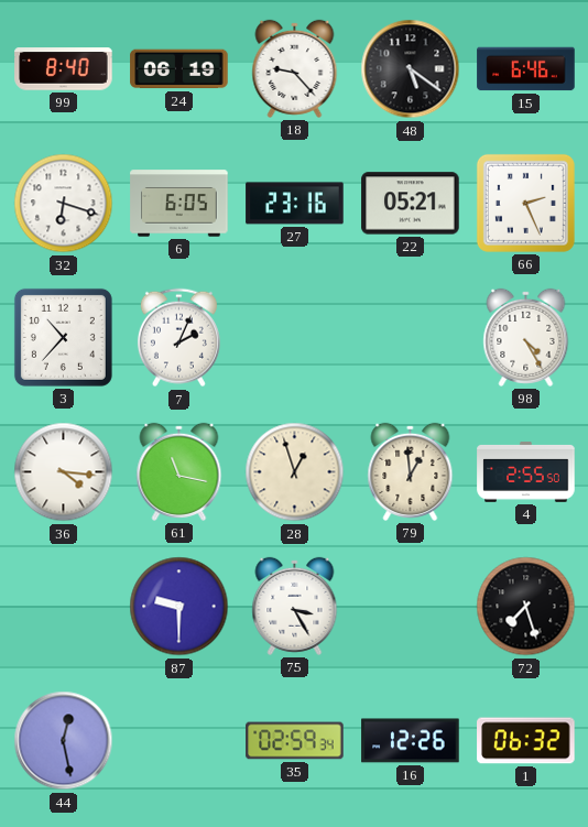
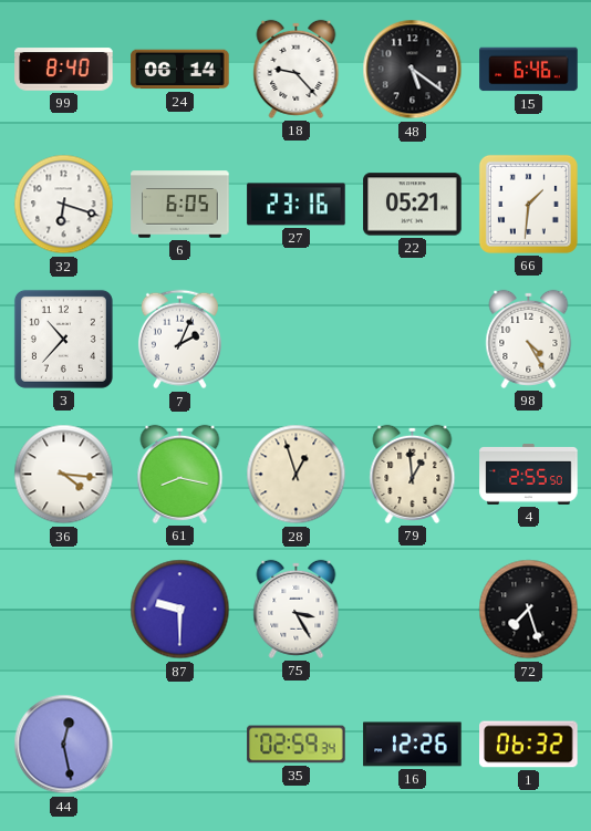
24: 06:19 -> 06:14
66: 2:26 -> 1:31
61: 11:17 -> 8:17
